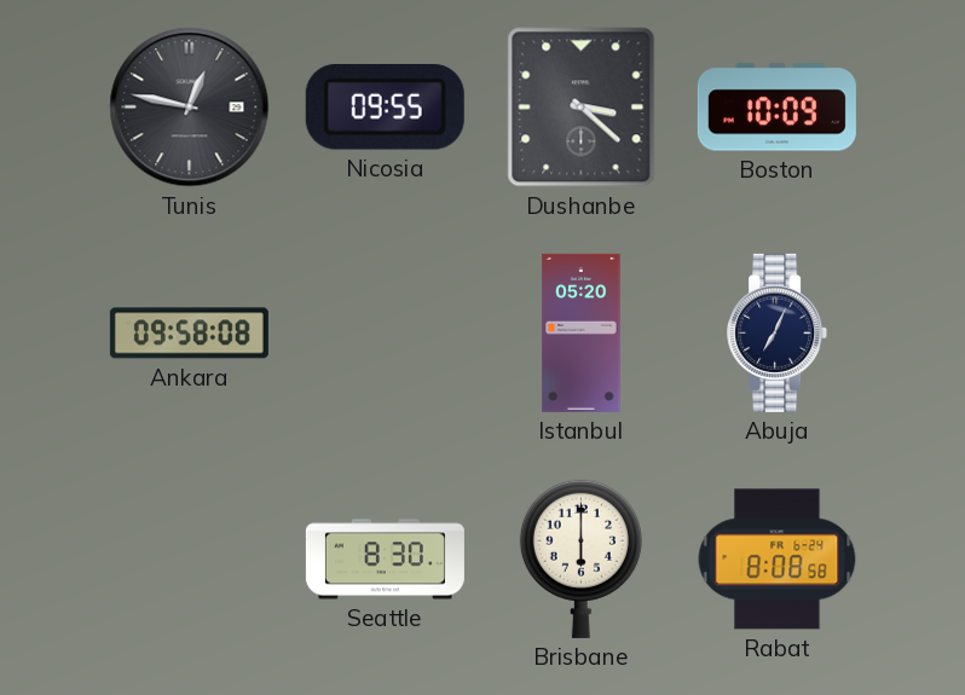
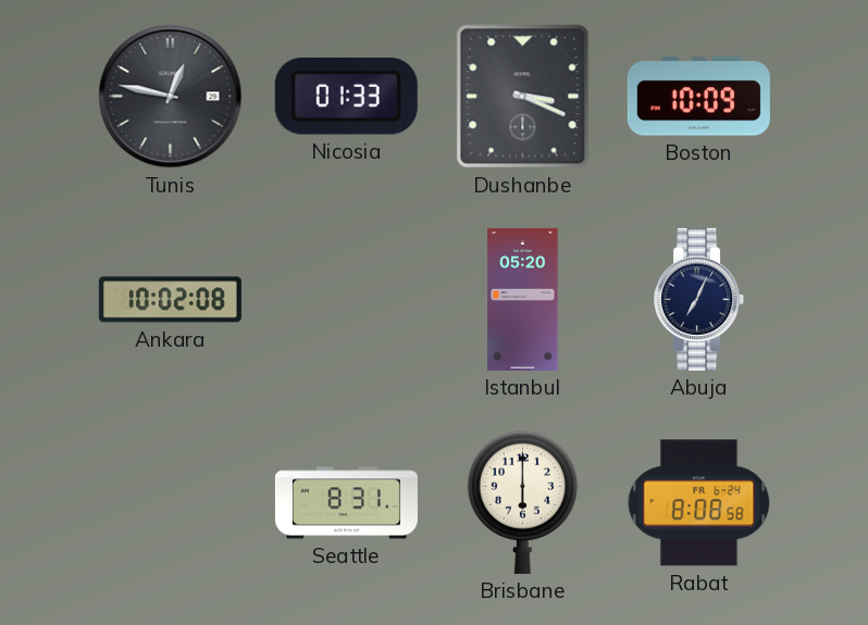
Nicosia: 09:55 -> 01:33
Dushanbe: 3:22 -> 3:19
Ankara: 09:58 -> 10:02
Seattle: 8:30 -> 8:31
